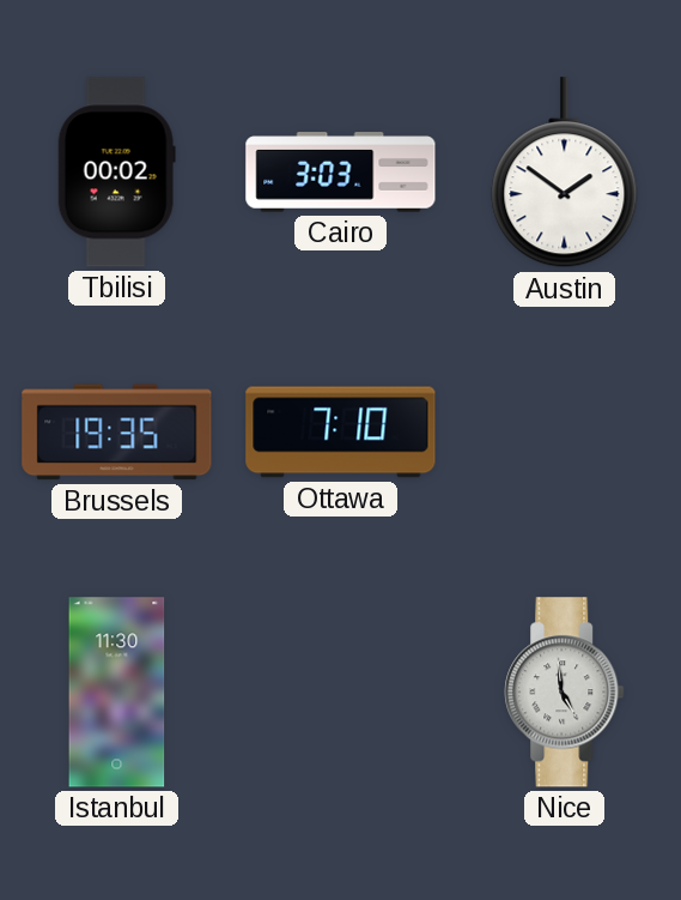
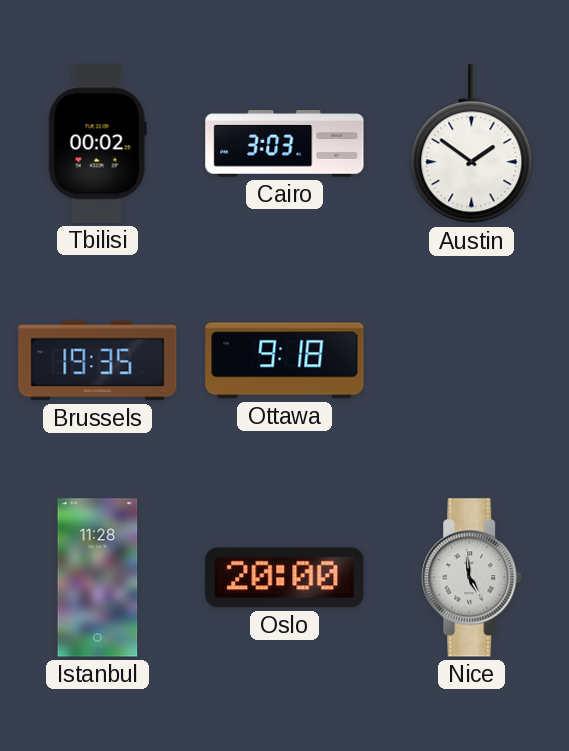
Ottawa: 7:10 -> 9:18
Istanbul: 11:30 -> 11:28
Oslo: none -> 20:00
